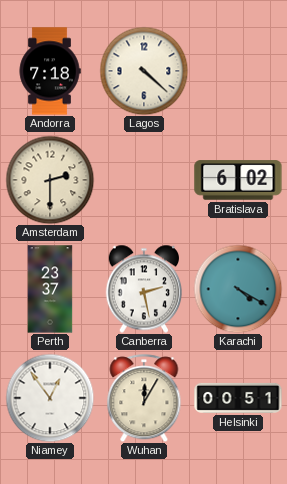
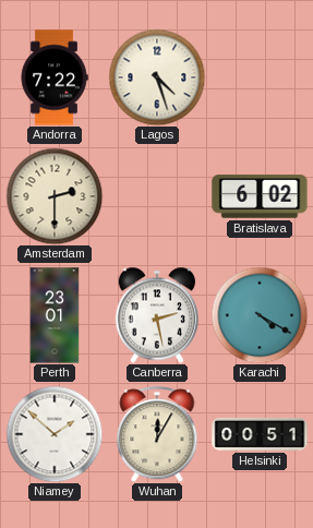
Andorra: 7:18 -> 7:22
Lagos: 4:22 -> 4:27
Perth: 23:37 -> 23:01
Niamey: 12:54 -> 1:52
